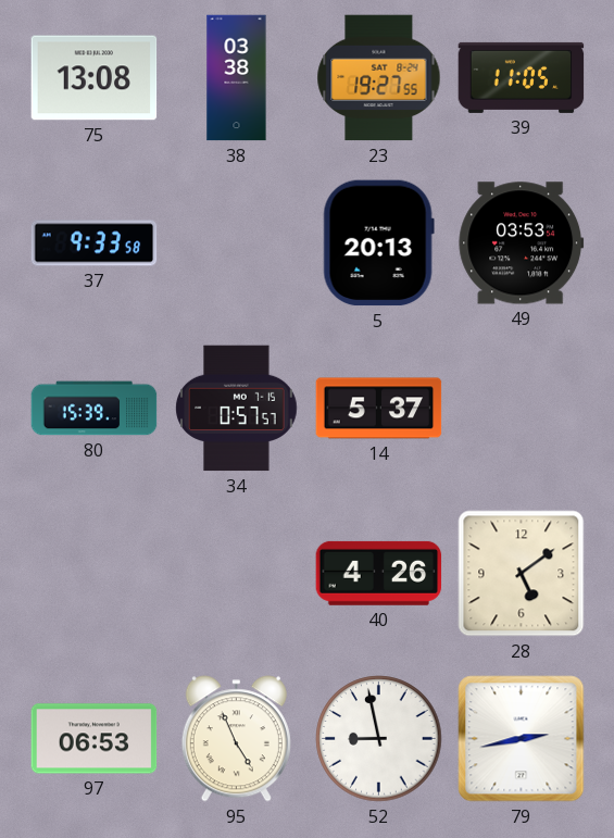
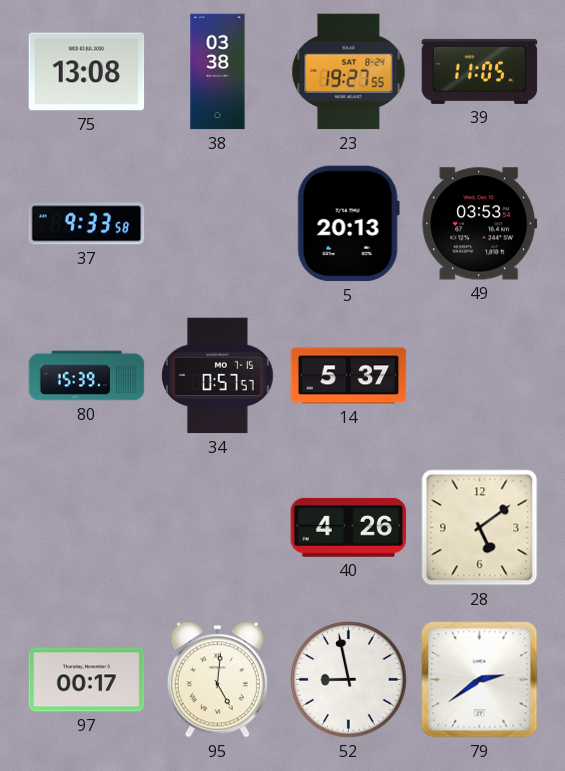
97: 06:53 -> 00:17
95: 4:56 -> 5:01
79: 2:43 -> 2:39
